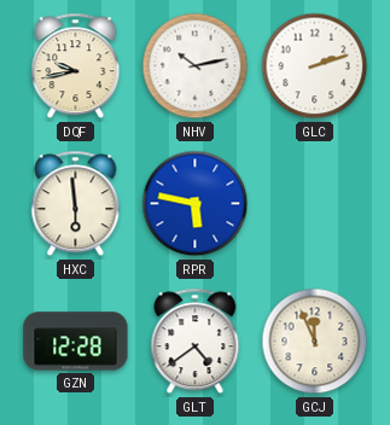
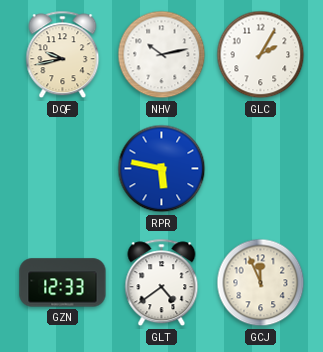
GLC: 2:12 -> 2:05
HXC: 5:59 -> none
GZN: 12:28 -> 12:33
